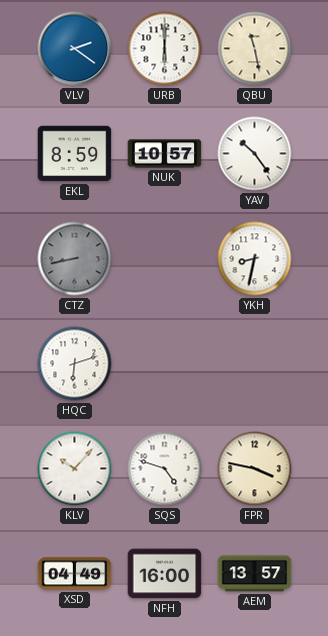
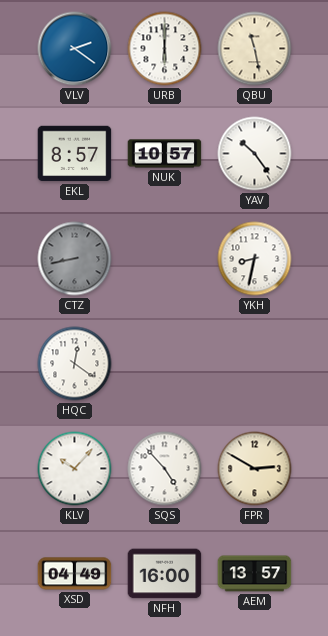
EKL: 8:59 -> 8:57
HQC: 6:12 -> 12:21
SQS: 4:48 -> 4:53
FPR: 3:47 -> 2:50
